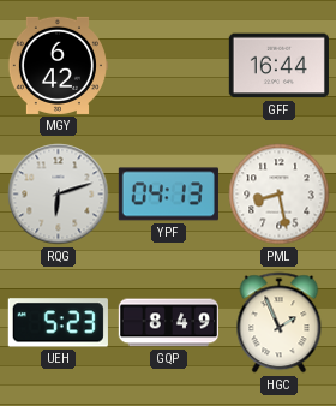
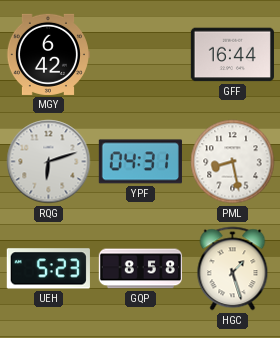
YPF: 04:13 -> 04:31
GQP: 8:49 -> 8:58
HGC: 1:56 -> 1:27
